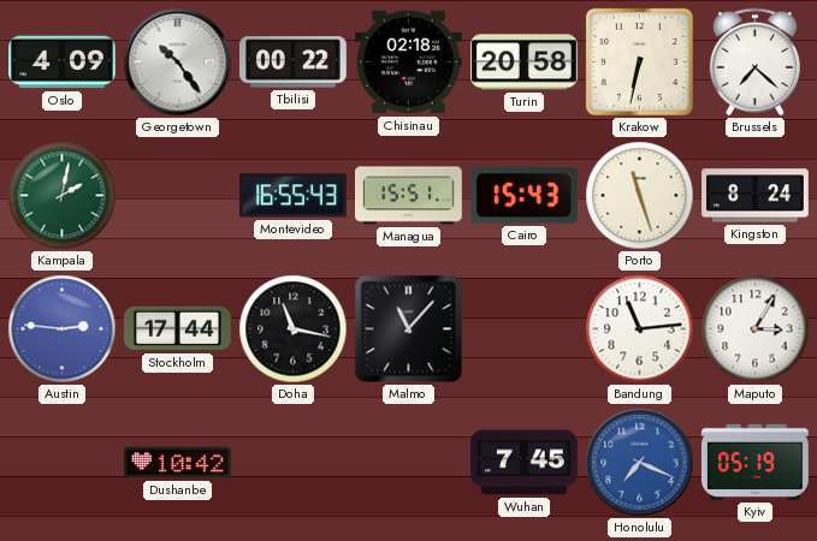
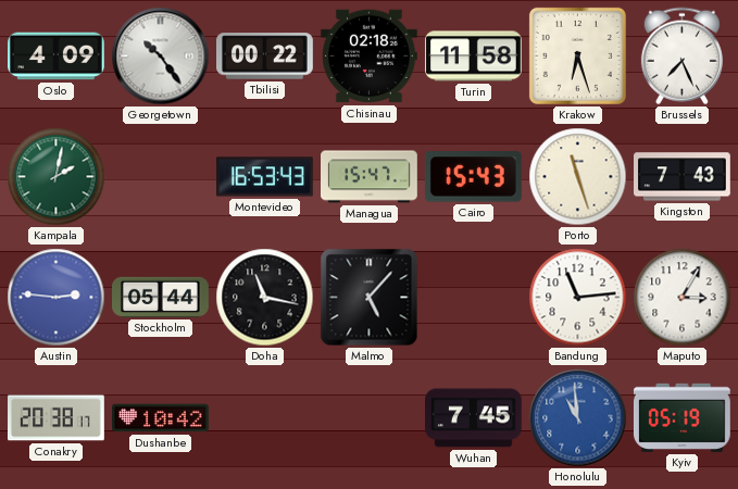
Turin: 20:58 -> 11:58
Krakow: 6:32 -> 6:27
Brussels: 7:22 -> 7:26
Montevideo: 16:55 -> 16:53
Managua: 15:51 -> 15:47
Kingston: 8:24 -> 7:43
Stockholm: 17:44 -> 05:44
Malmo: 11:07 -> 5:07
Conakry: none -> 20:38
Honolulu: 7:19 -> 10:59
